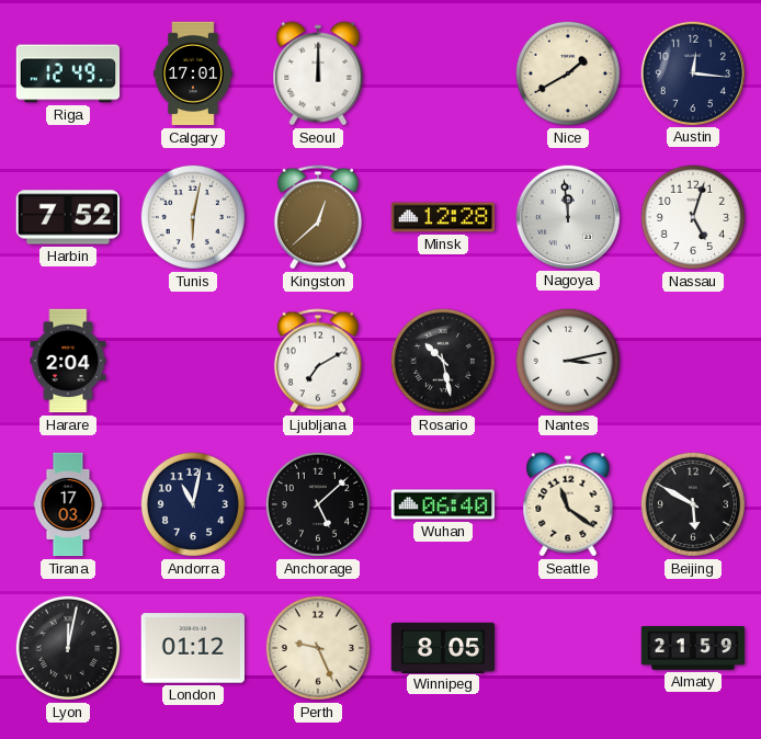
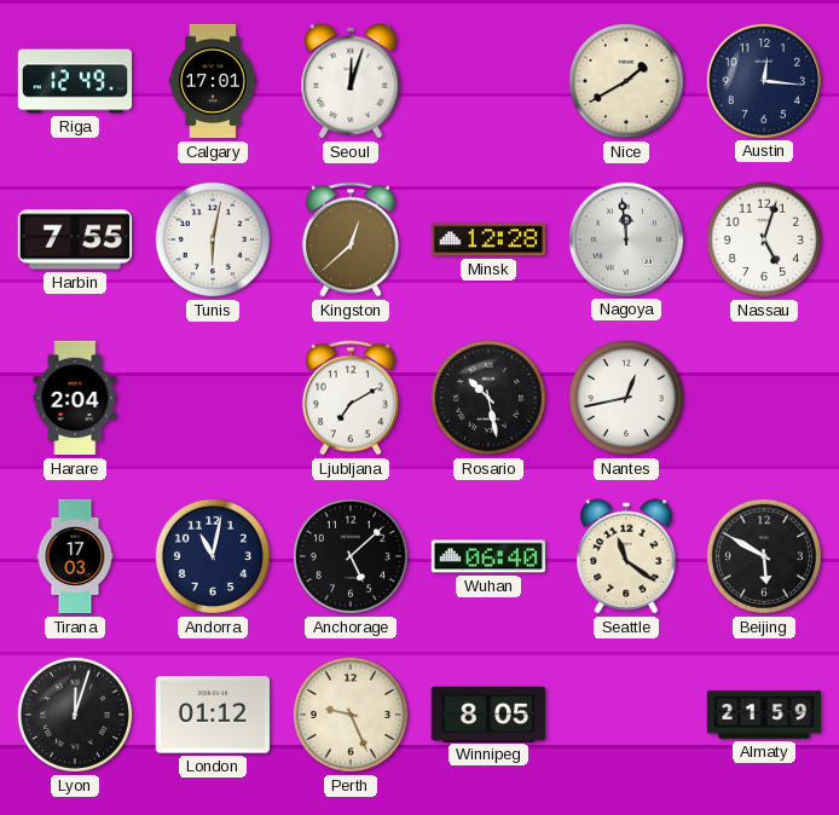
Seoul: 12:00 -> 12:03
Harbin: 7:52 -> 7:55
Nantes: 3:13 -> 12:43
Lyon: 12:02 -> 12:03
